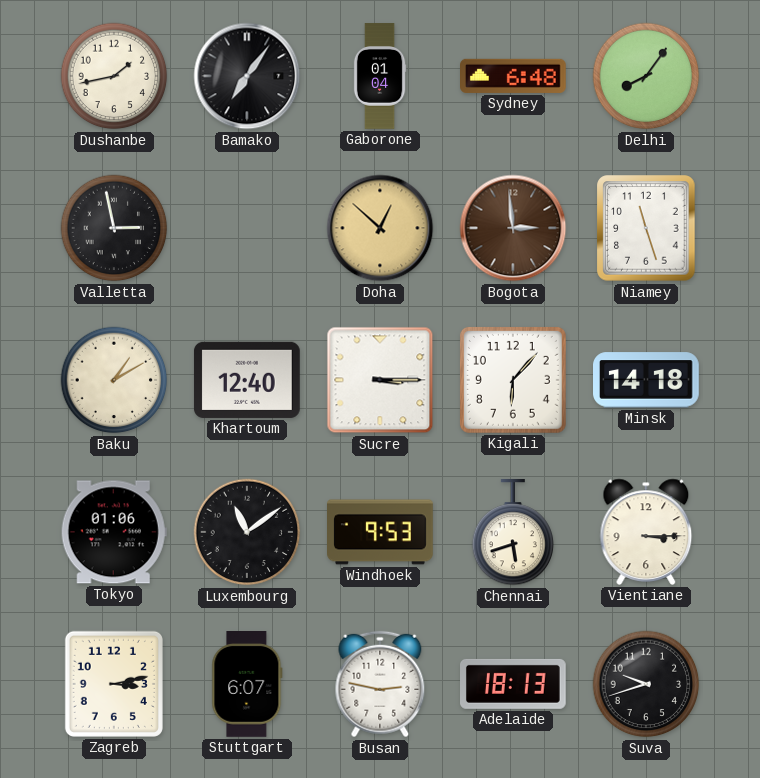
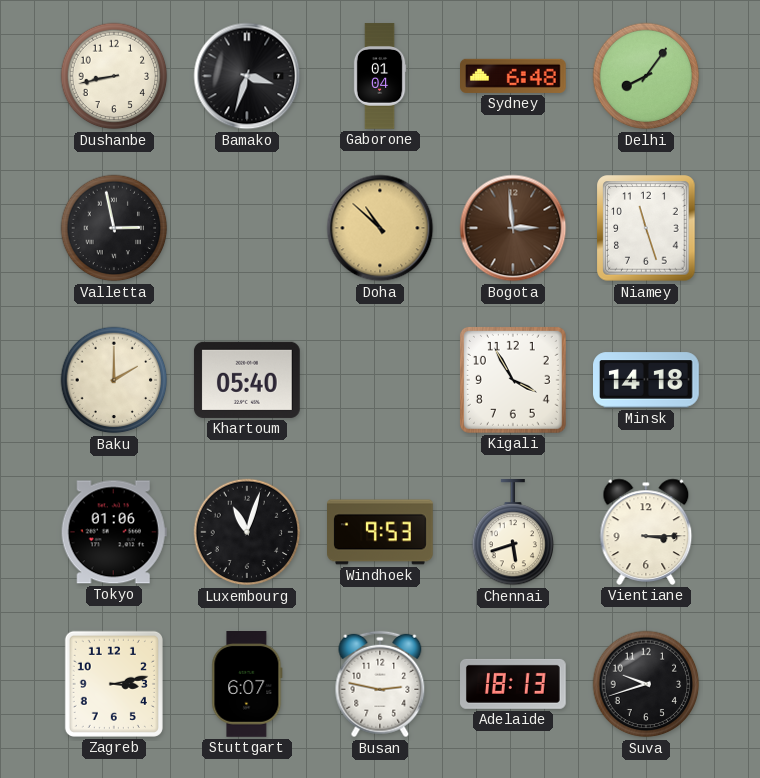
Dushanbe: 1:43 -> 8:43
Bamako: 7:06 -> 3:33
Doha: 12:52 -> 10:52
Baku: 1:10 -> 2:00
Khartoum: 12:40 -> 05:40
Sucre: 3:15 -> none
Kigali: 6:07 -> 3:55
Luxembourg: 11:09 -> 11:03
